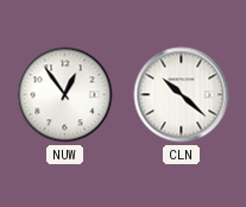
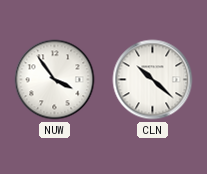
NUW: 12:54 -> 3:54
